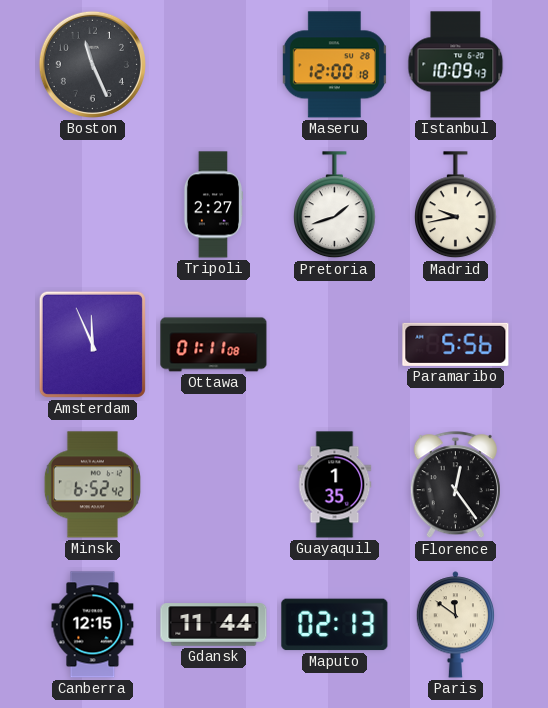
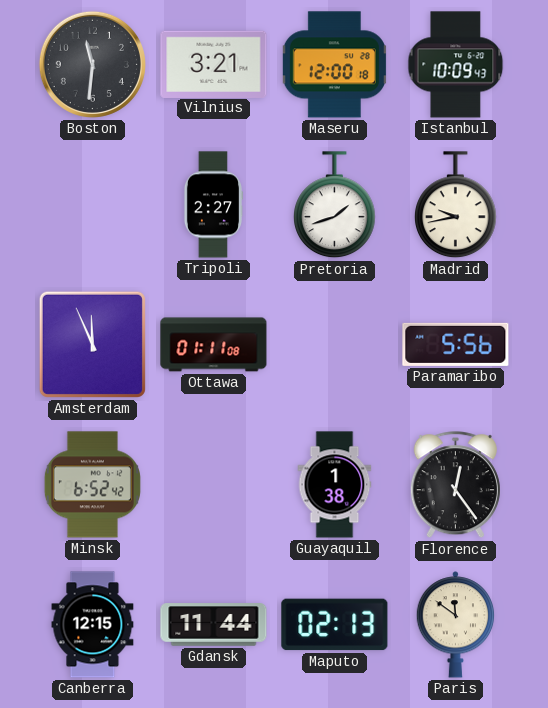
Boston: 11:26 -> 11:31
Vilnius: none -> 3:21
Guayaquil: 1:35 -> 1:38
